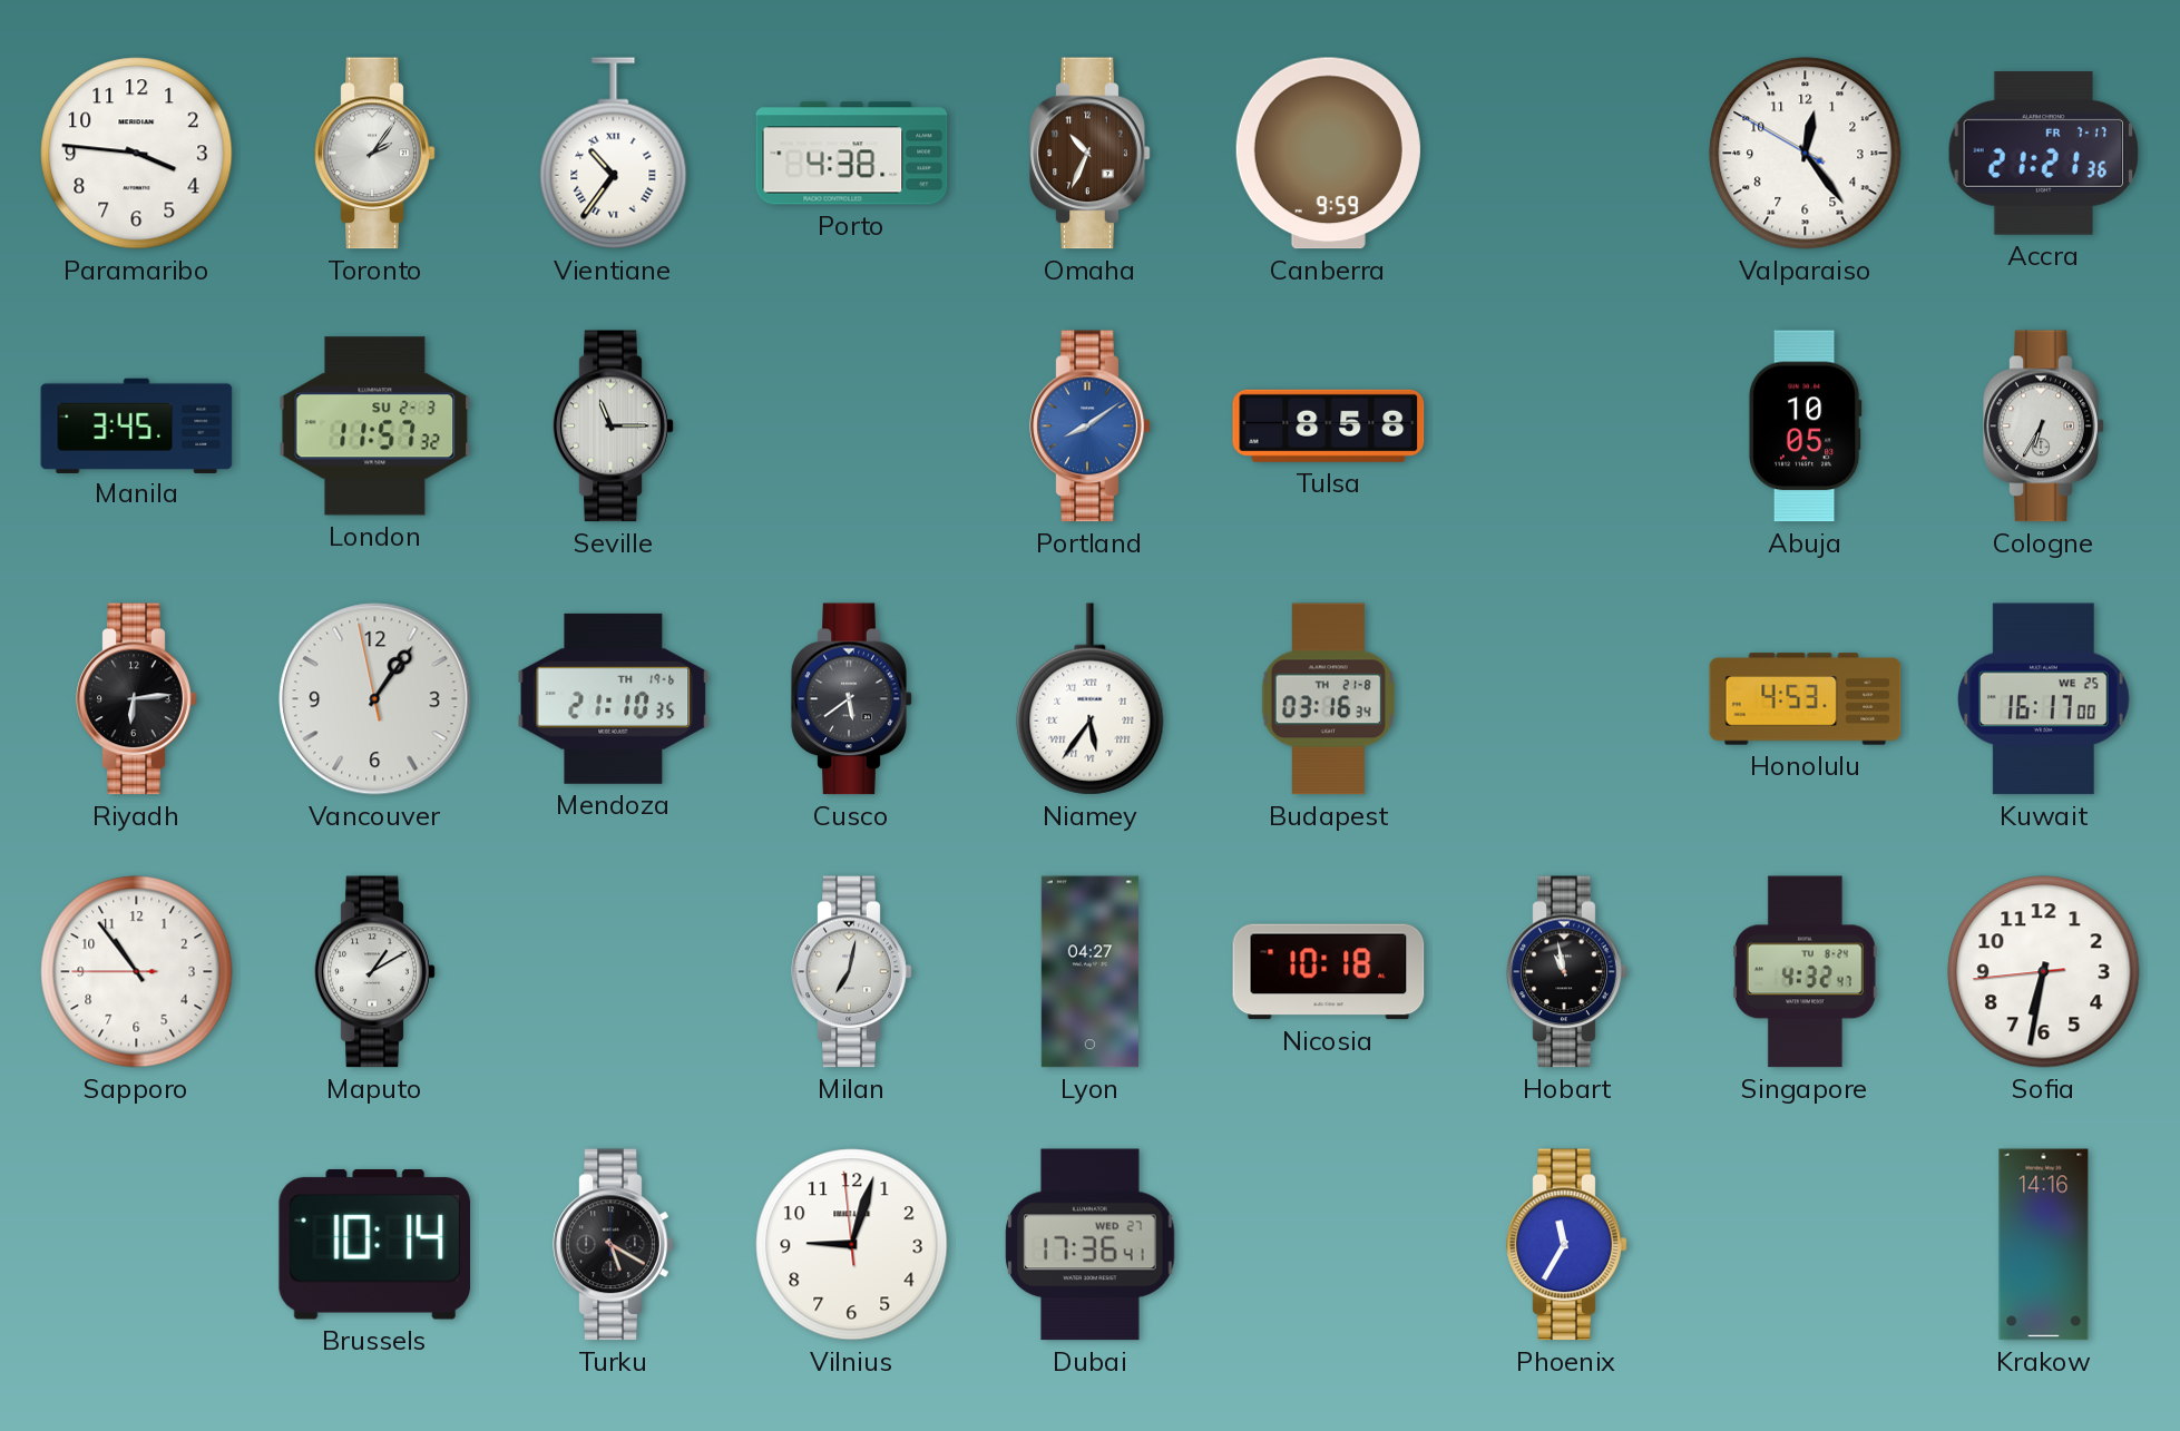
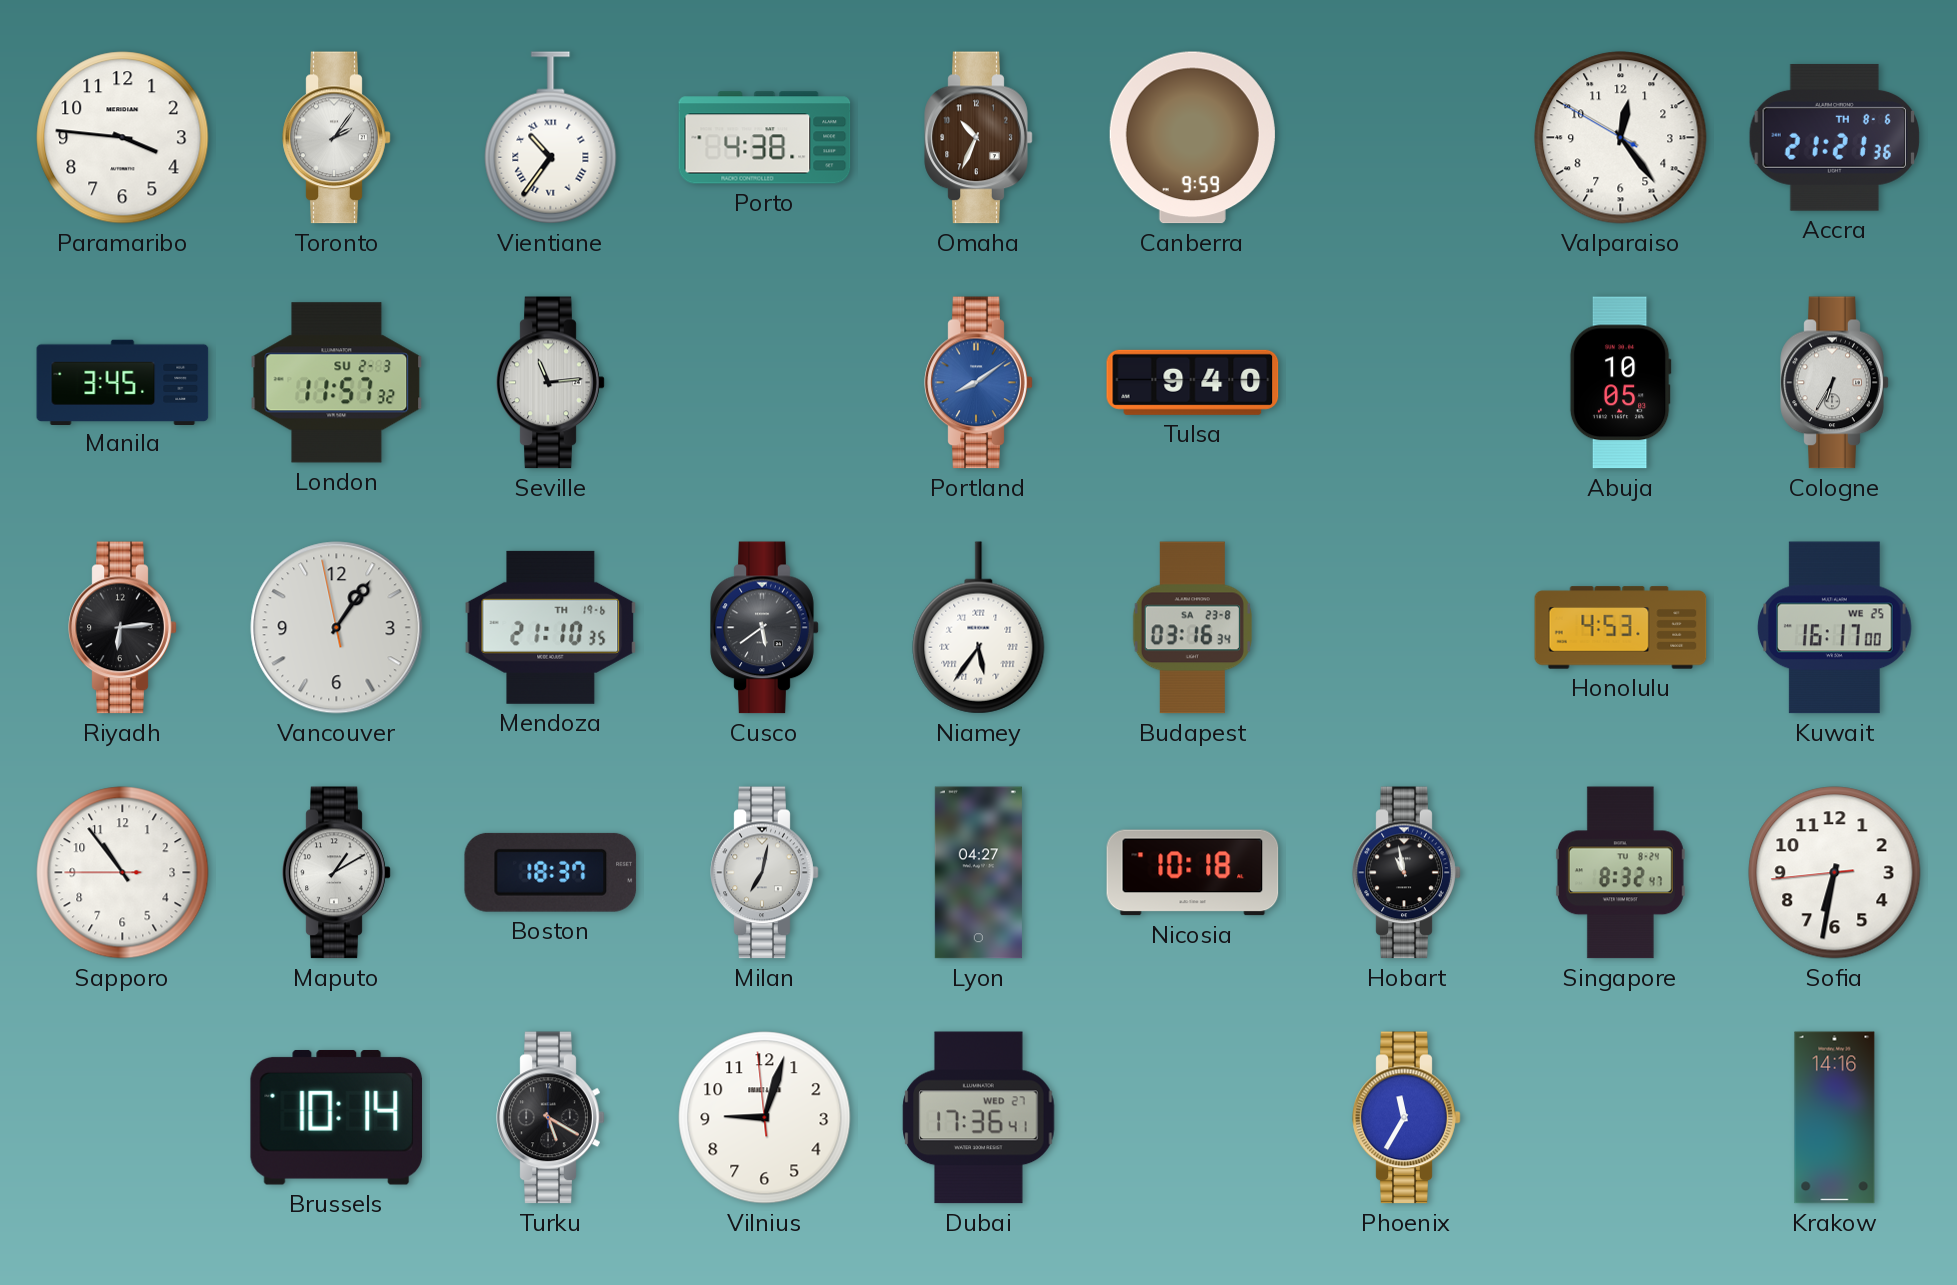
Accra date: FR 7-17 -> TH 8-6
Seville: 11:15 -> 11:14
Tulsa: 8:58 -> 9:40
Budapest date: TH 21-8 -> SA 23-8
Boston: none -> 18:37
Singapore: 4:32 -> 8:32
